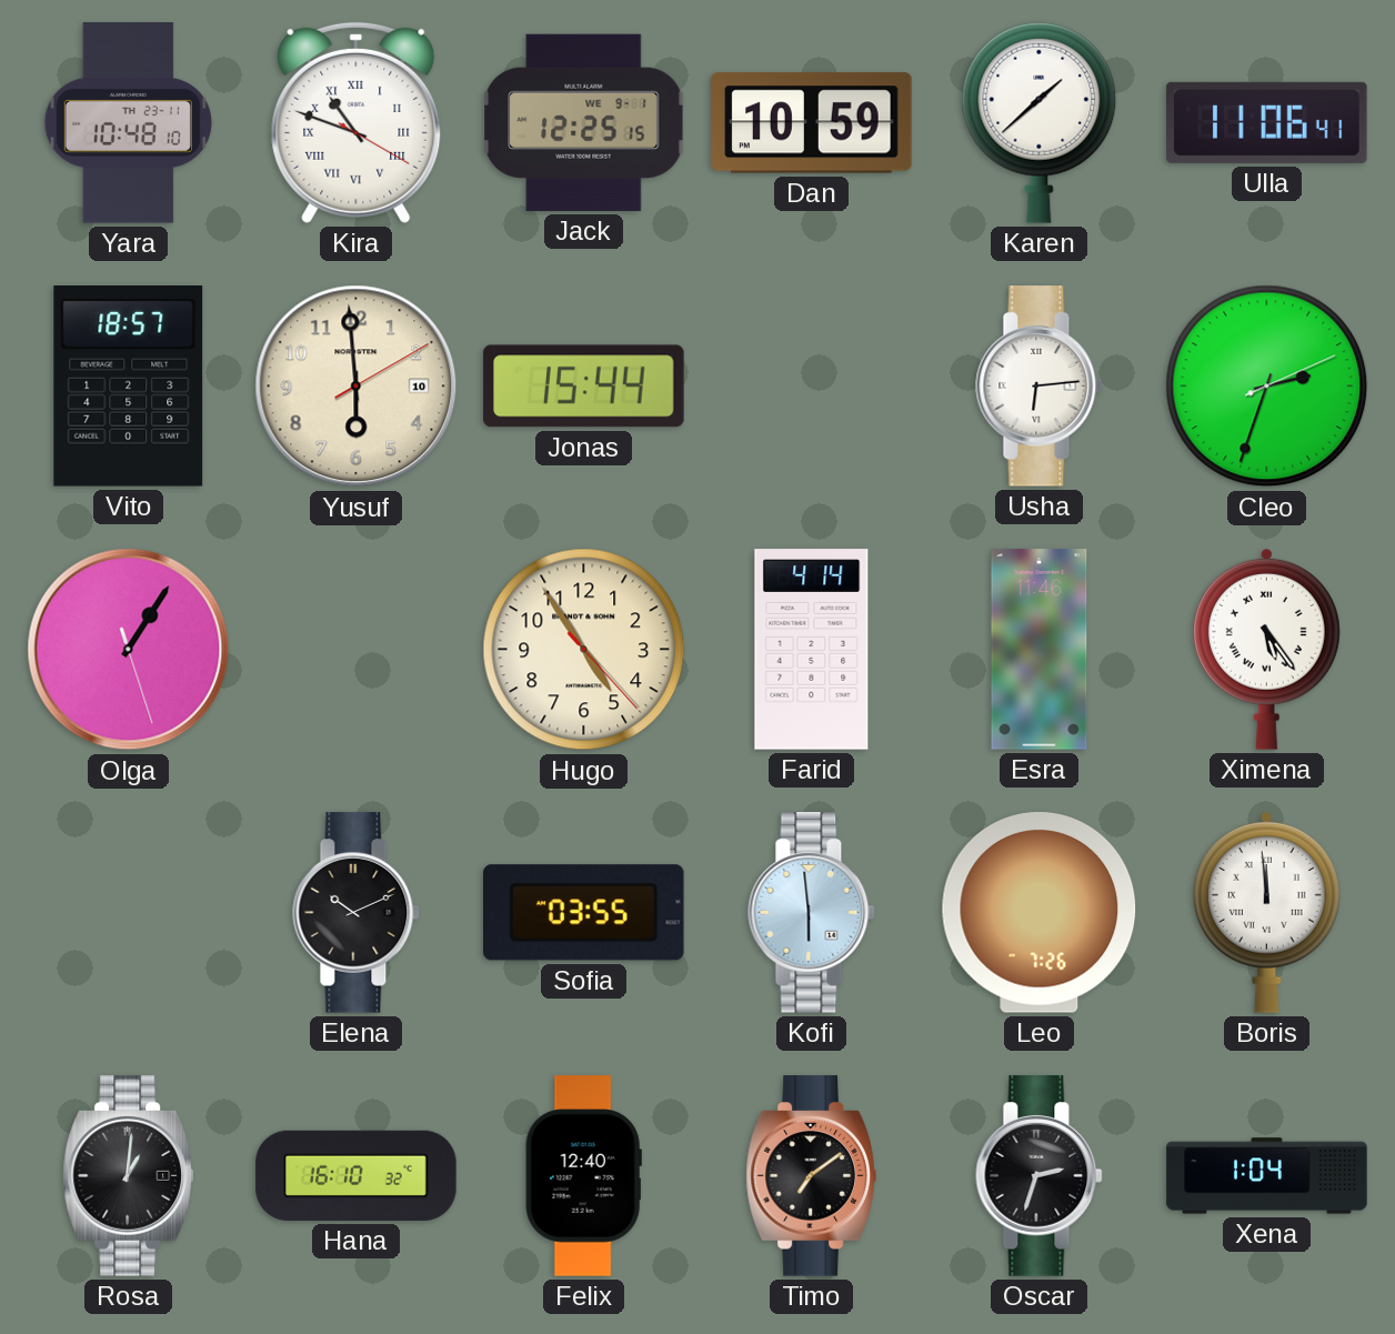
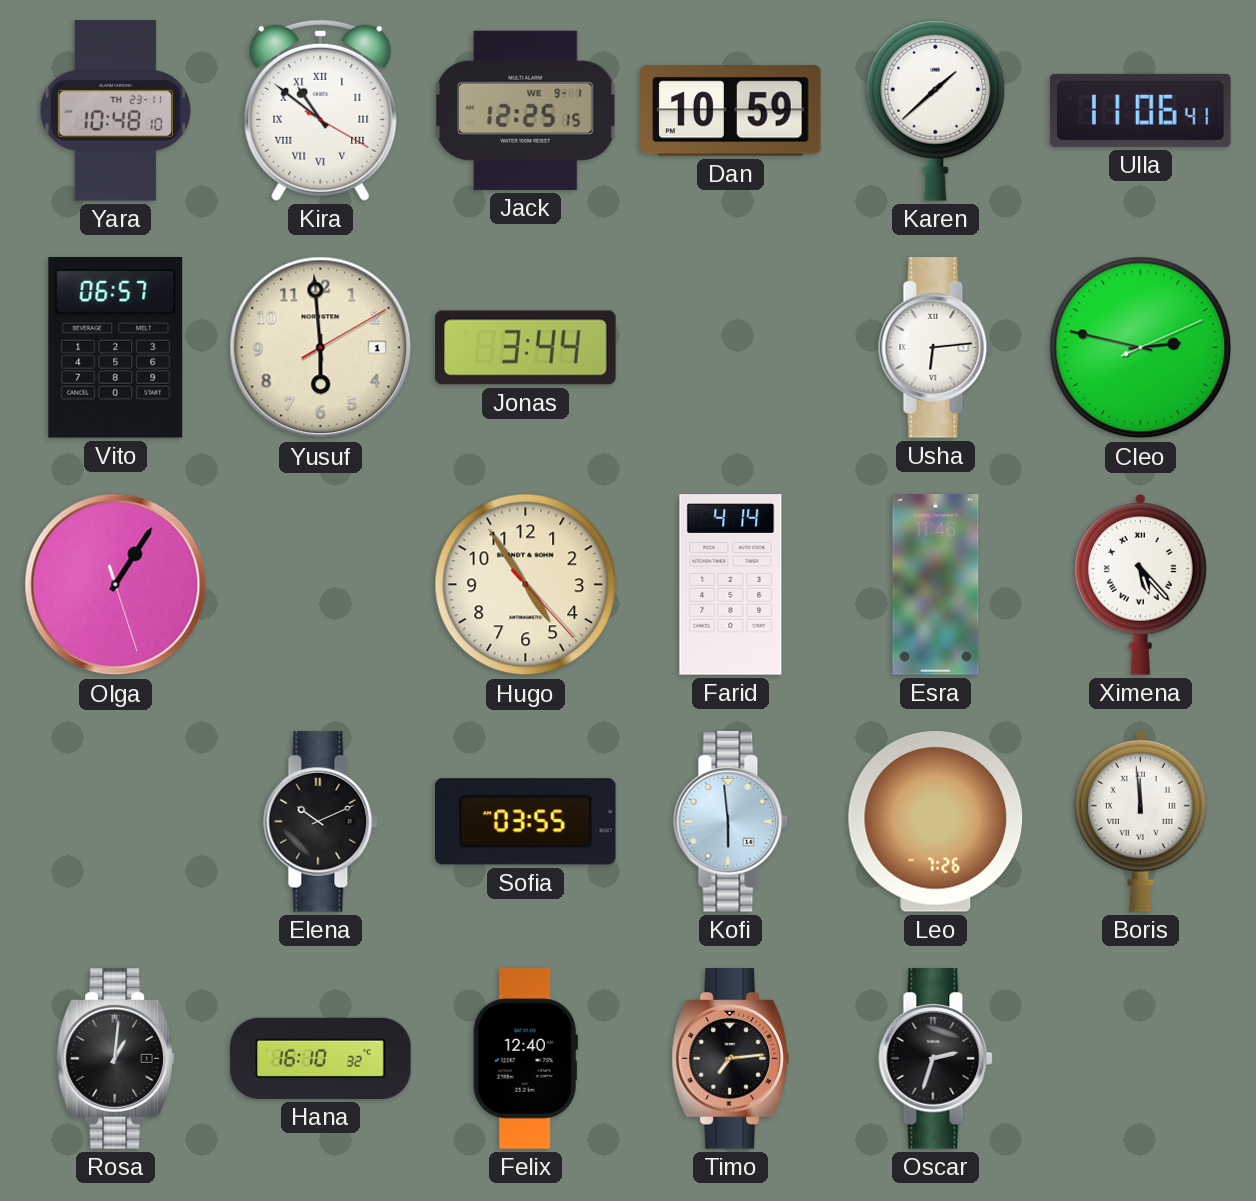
Kira: 10:48 -> 10:51
Vito: 18:57 -> 06:57
Yusuf date: 10 -> 1
Jonas: 15:44 -> 3:44
Cleo: 2:33 -> 2:47
Ximena: 5:24 -> 5:23
Timo: 7:09 -> 7:14
Xena: 1:04 -> none
